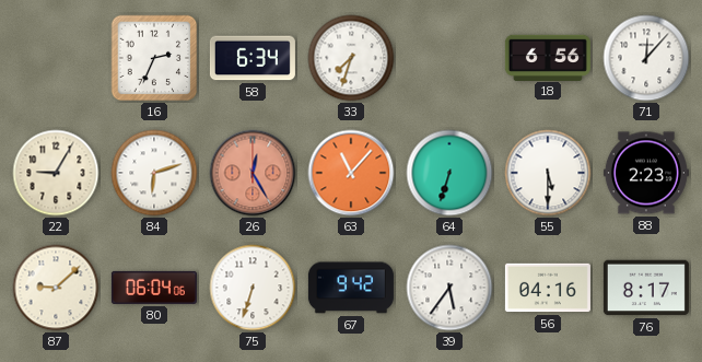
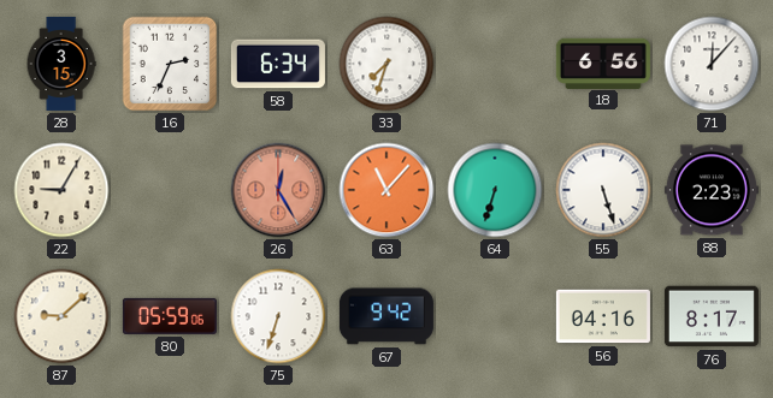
28: none -> 3:15
84: 6:12 -> none
55: 5:30 -> 5:27
80: 06:04 -> 05:59
39: 5:36 -> none
